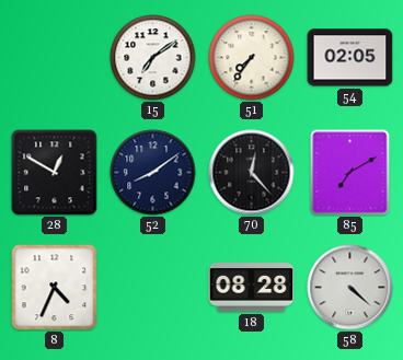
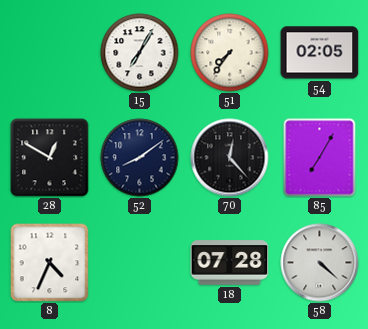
15: 7:09 -> 7:05
85: 7:10 -> 7:05
18: 08:28 -> 07:28
